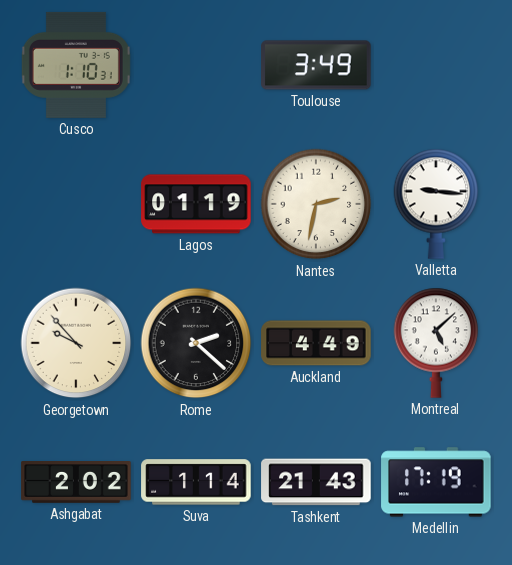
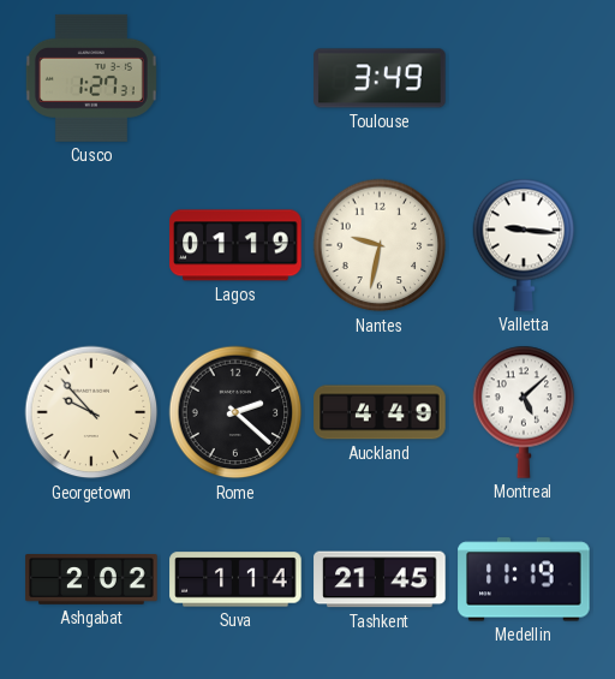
Cusco: 1:10 -> 1:27
Nantes: 2:32 -> 9:32
Tashkent: 21:43 -> 21:45
Medellin: 17:19 -> 11:19
